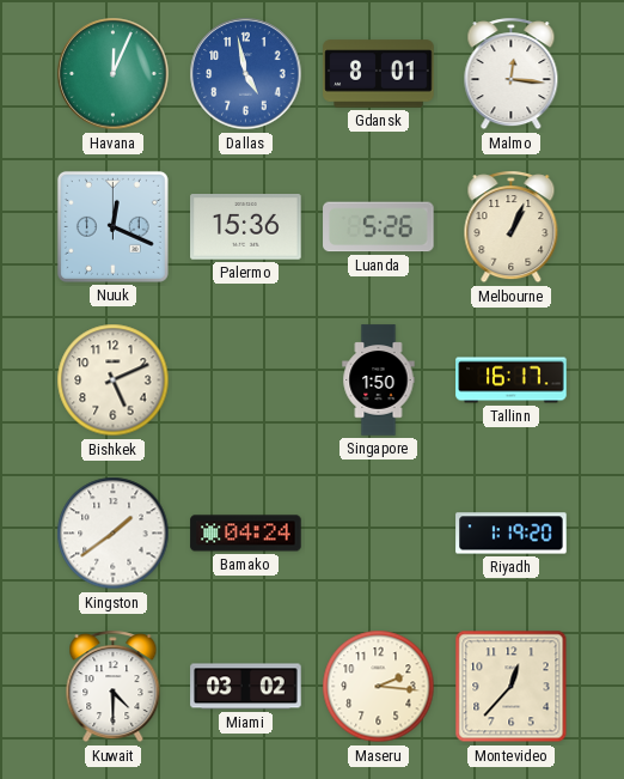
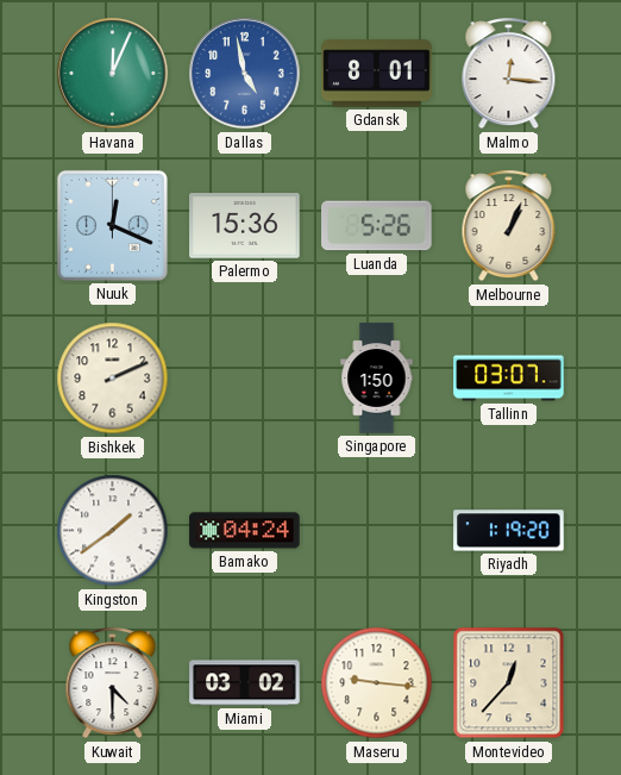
Bishkek: 5:11 -> 2:11
Tallinn: 16:17 -> 03:07
Maseru: 2:16 -> 9:16
